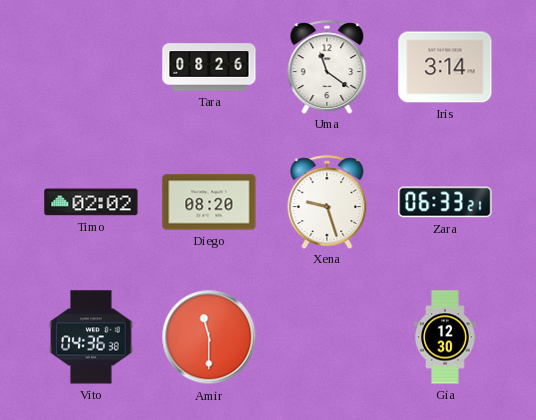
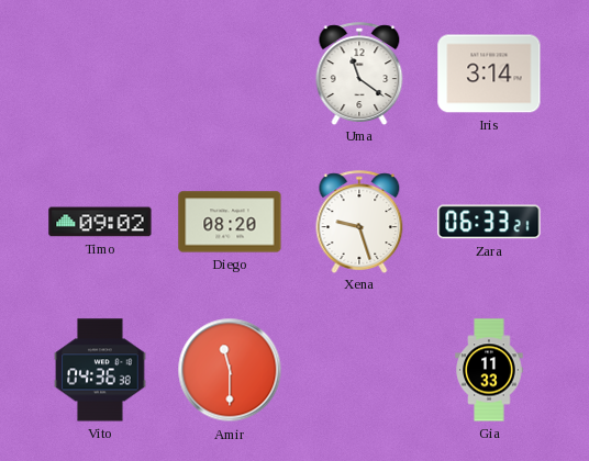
Tara: 08:26 -> none
Timo: 02:02 -> 09:02
Gia: 12:30 -> 11:33
